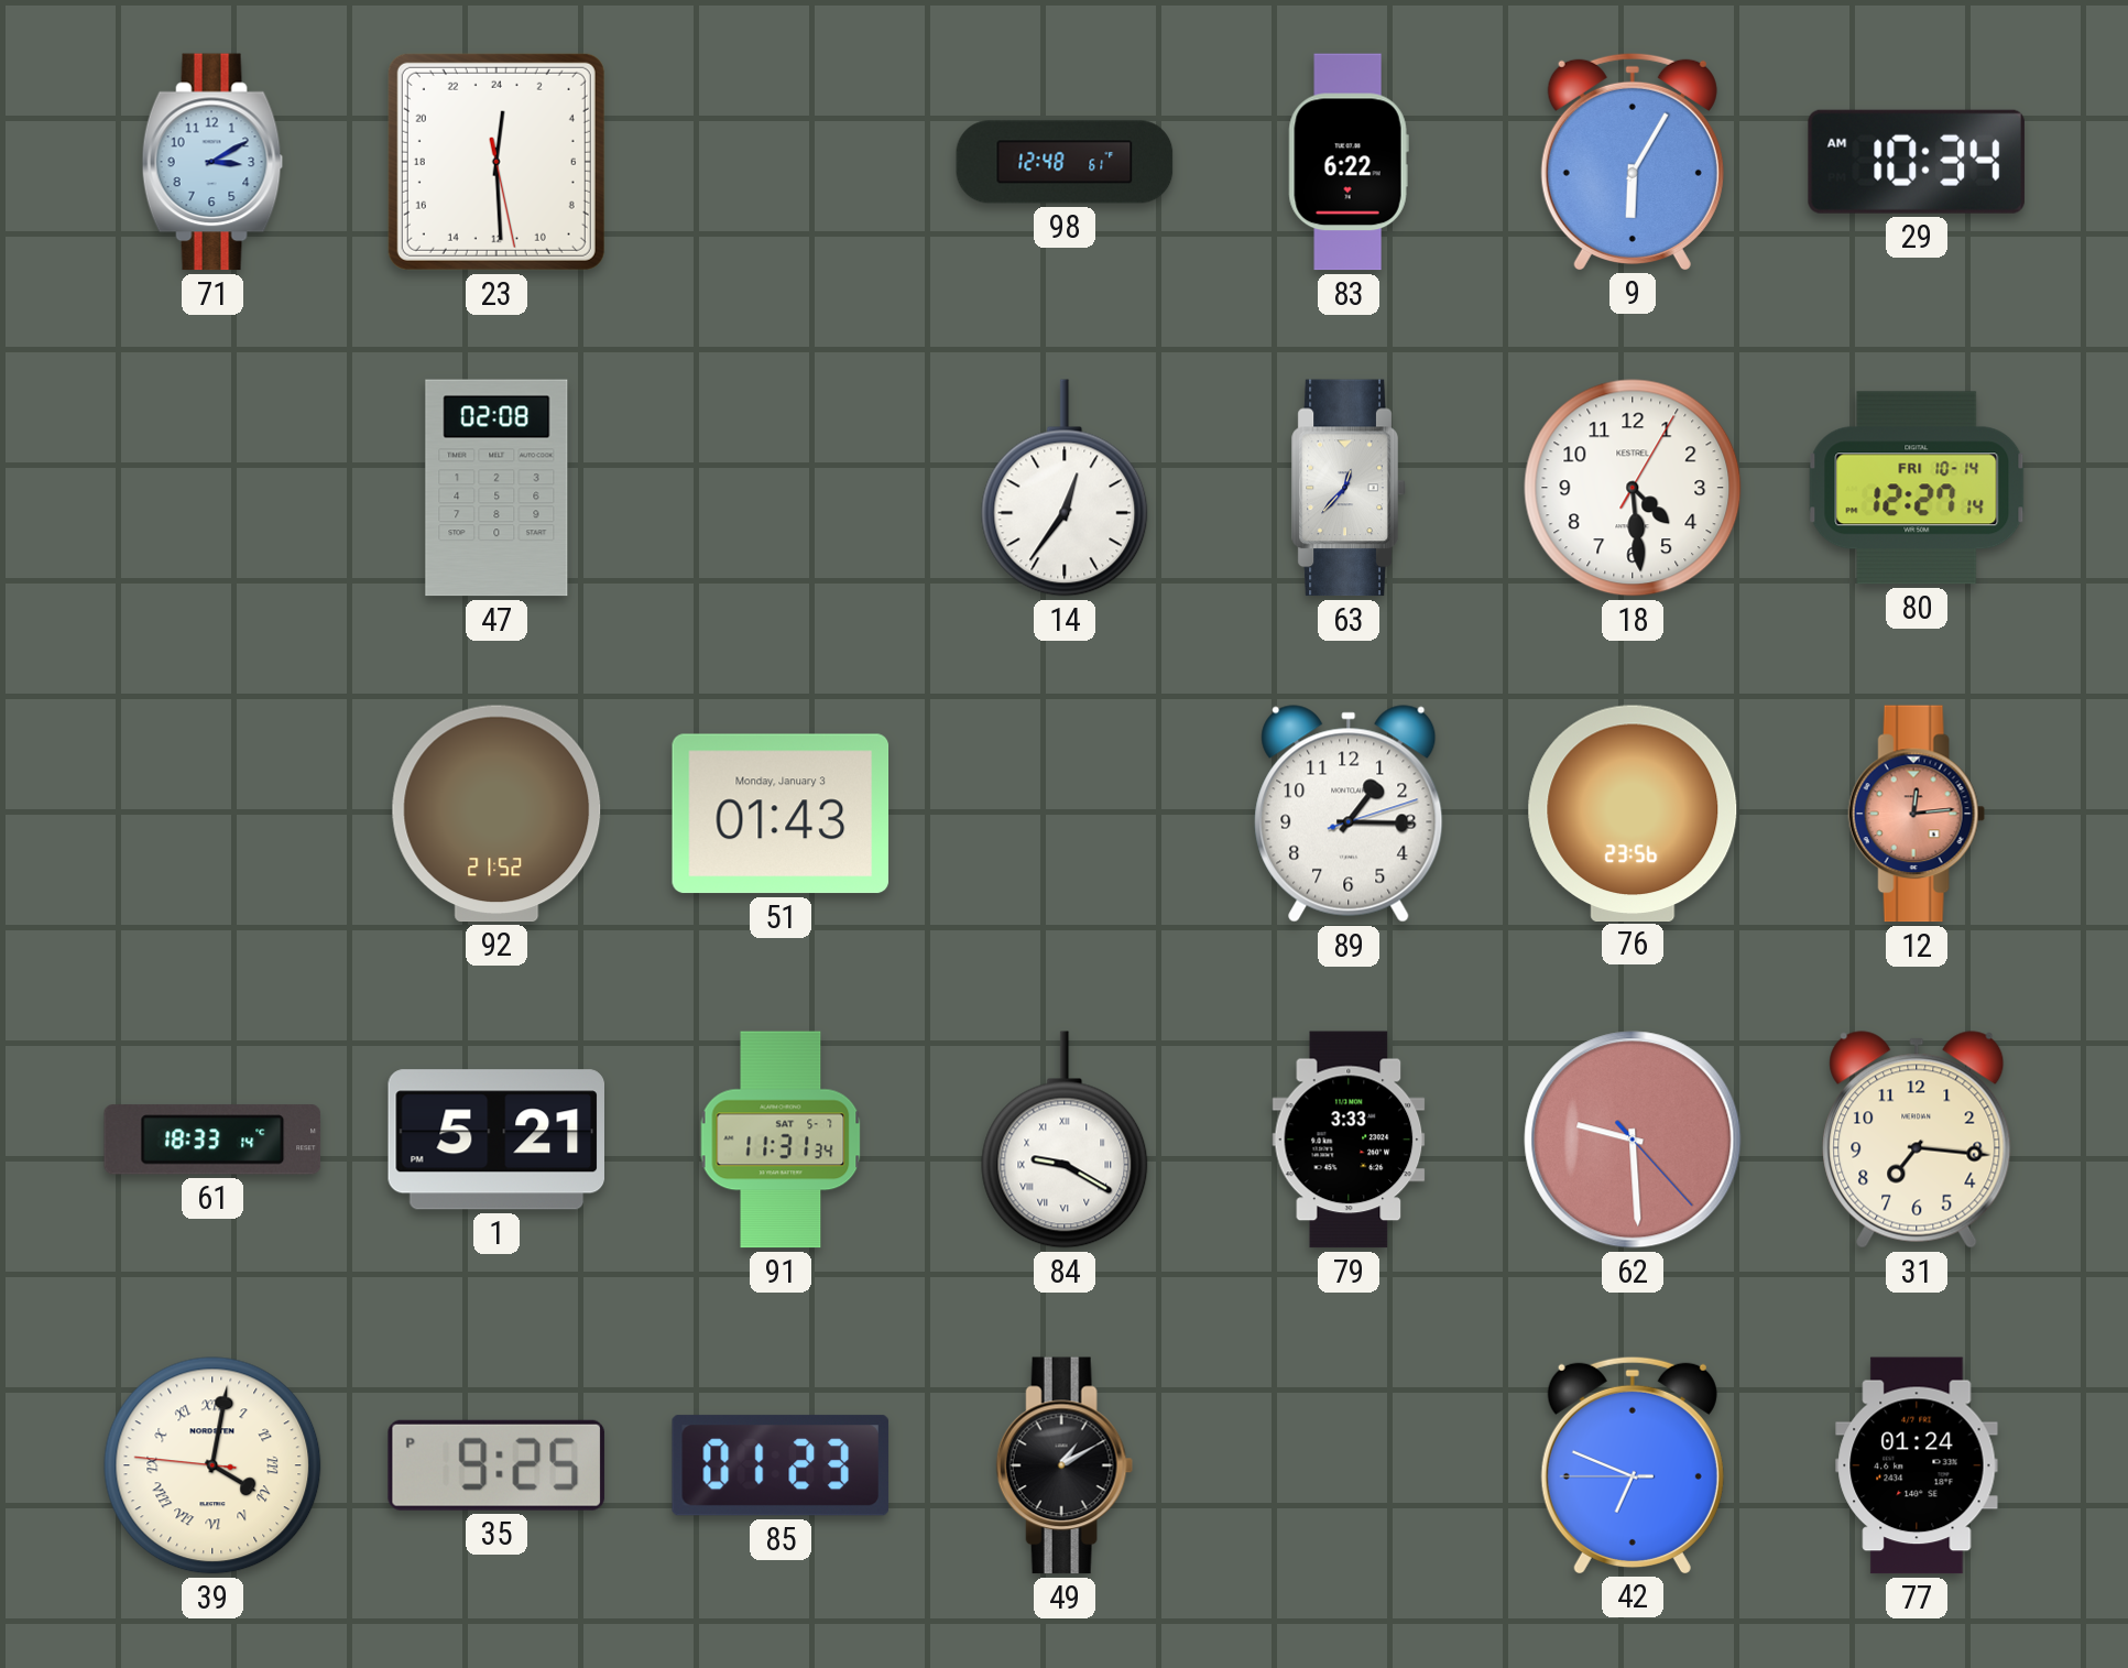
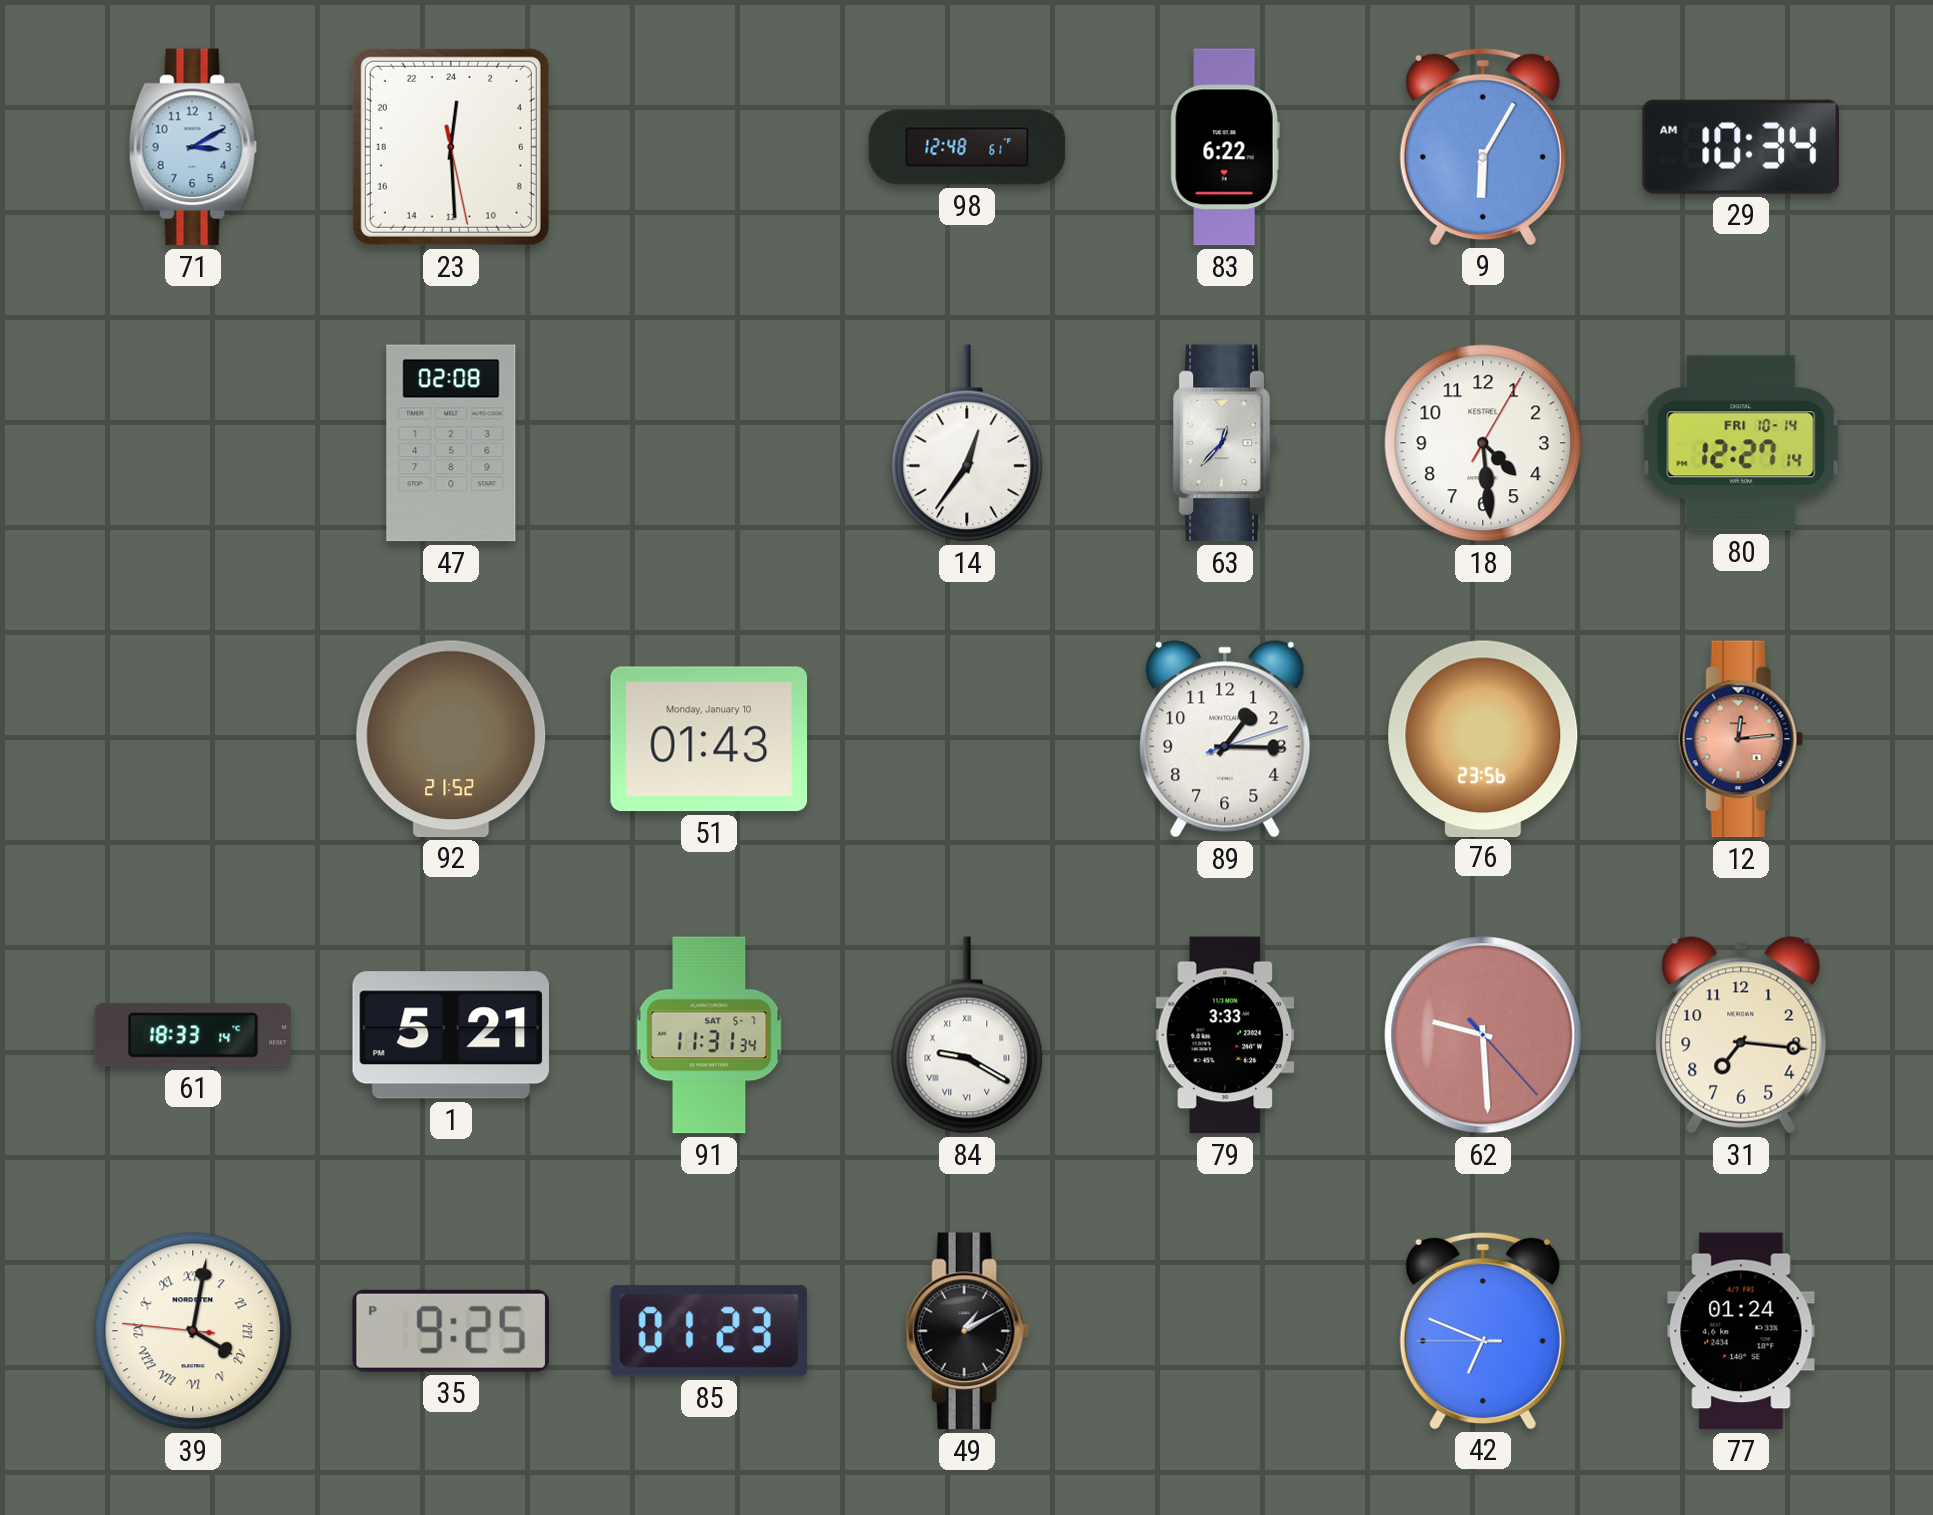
51 date: Monday, January 3 -> Monday, January 10
